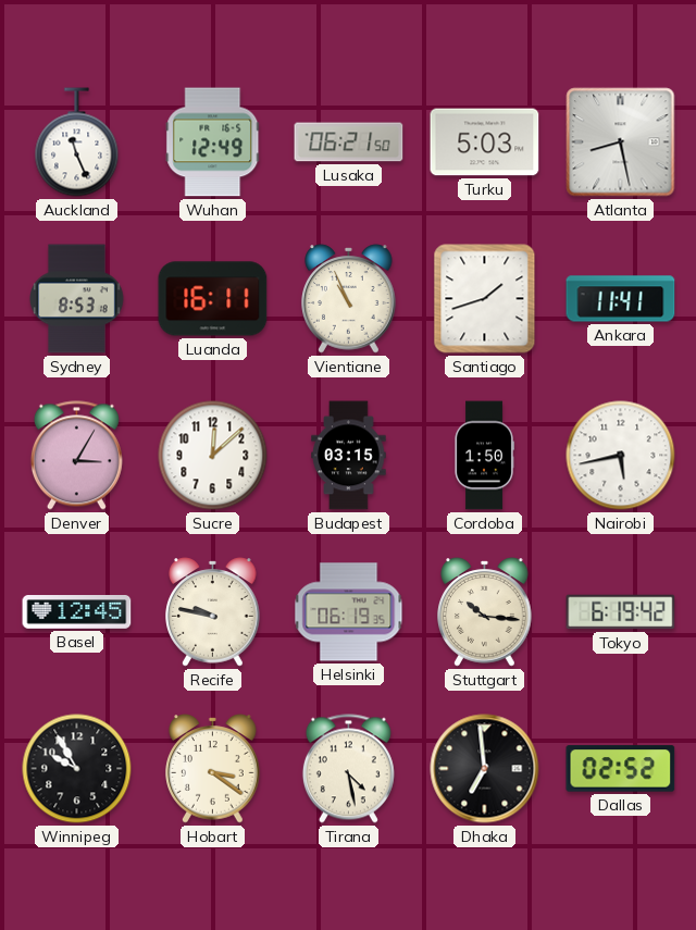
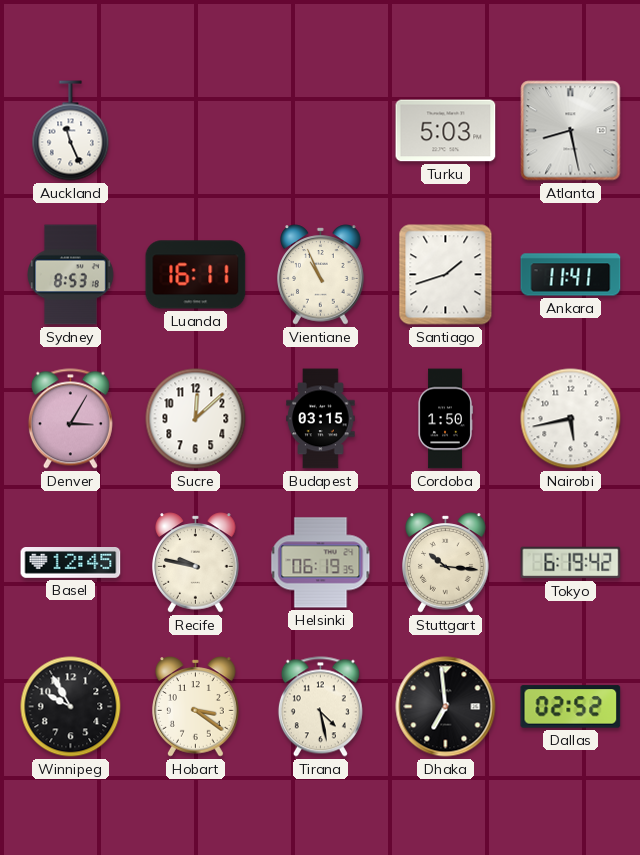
Wuhan: 12:49 -> none
Lusaka: 06:21 -> none
